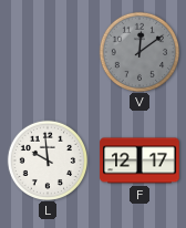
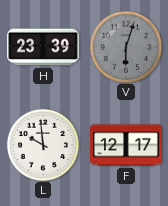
H: none -> 23:39
V: 12:09 -> 6:03
